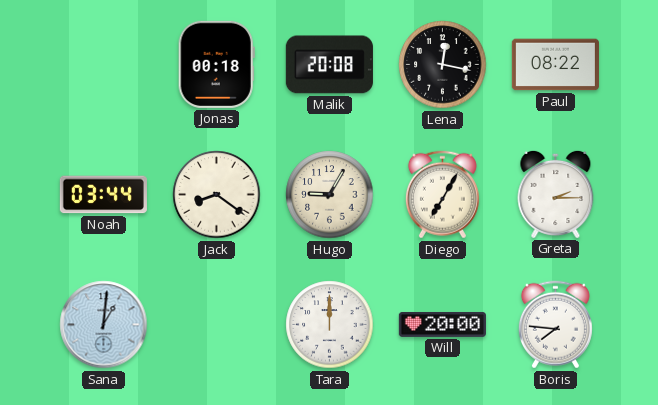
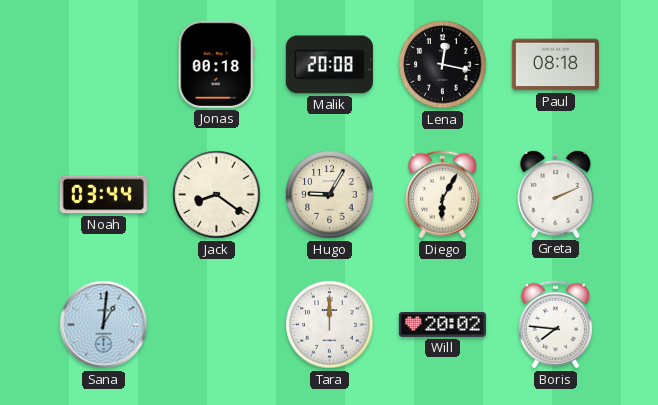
Paul: 08:22 -> 08:18
Diego: 7:05 -> 6:05
Greta: 2:15 -> 2:11
Will: 20:00 -> 20:02
